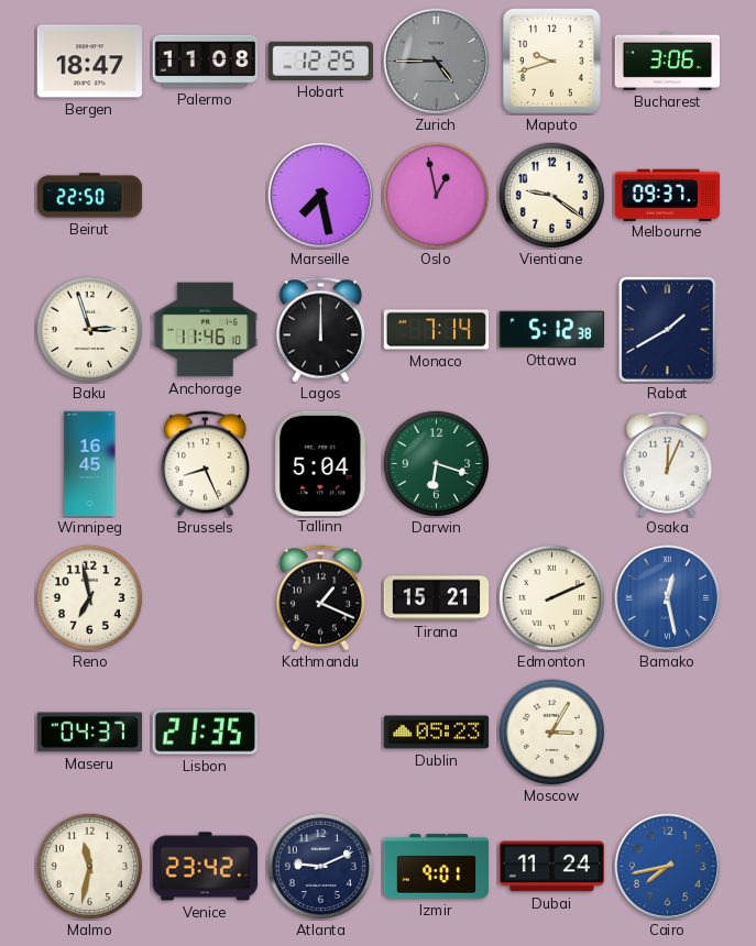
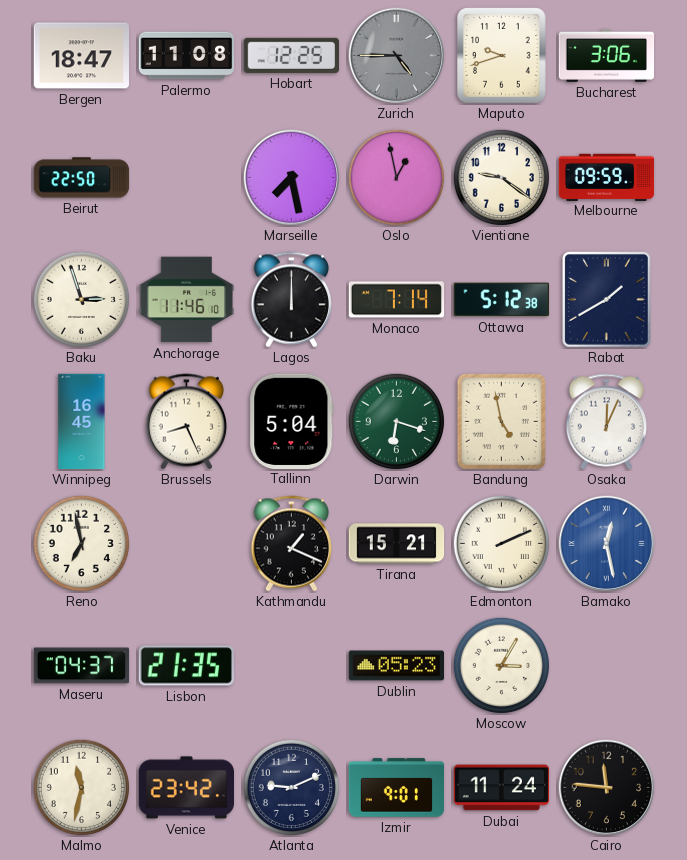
Melbourne: 09:37 -> 09:59
Bandung: none -> 4:58
Cairo: 7:43 -> 11:46
Cairo dial: blue -> black
